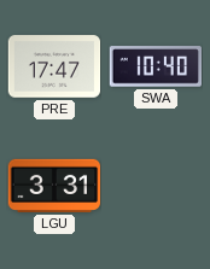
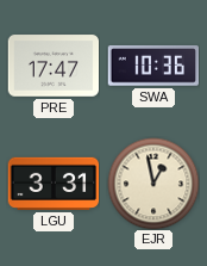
SWA: 10:40 -> 10:36
EJR: none -> 12:58
